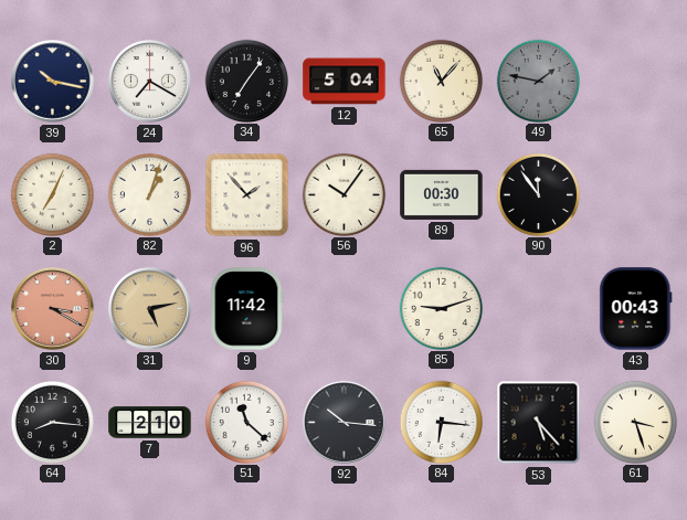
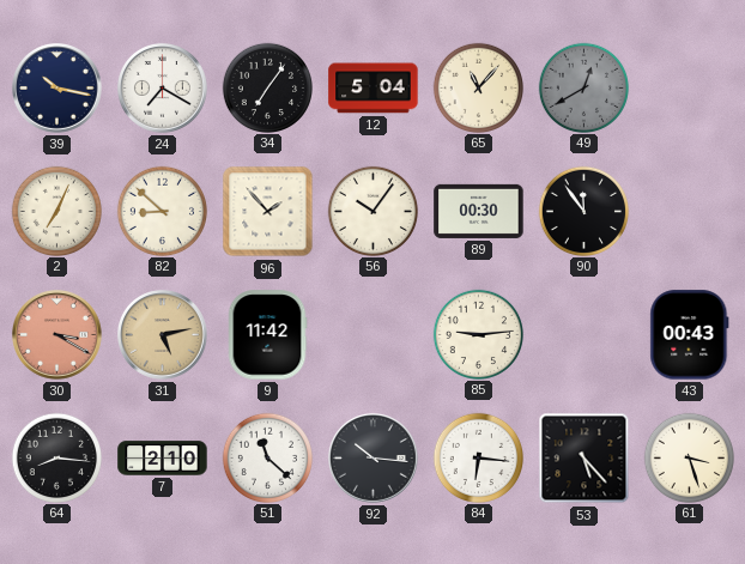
49: 1:47 -> 12:40
82: 1:03 -> 8:52
85: 9:12 -> 9:14
